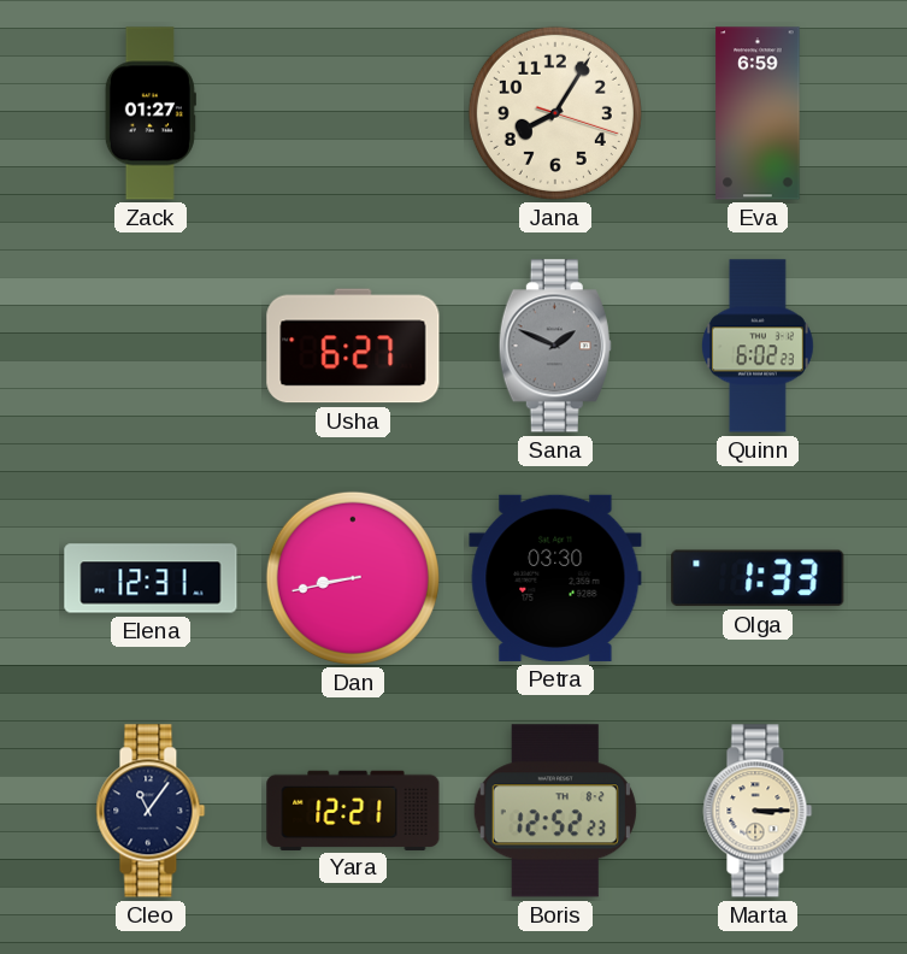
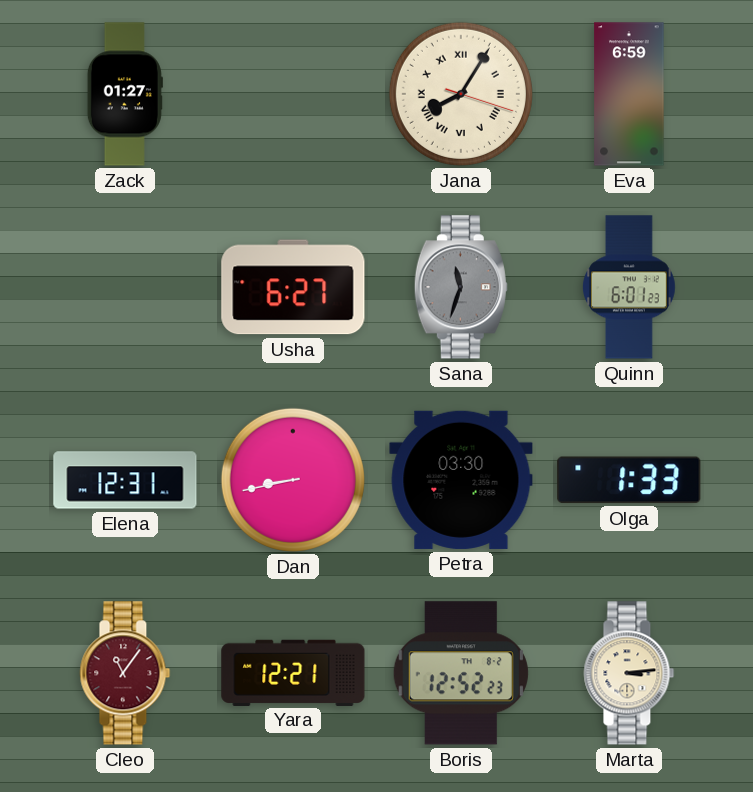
Jana numerals: Arabic -> Roman
Sana: 1:49 -> 11:33
Quinn: 6:02 -> 6:01
Cleo dial: navy -> burgundy
Marta: 3:15 -> 3:14
